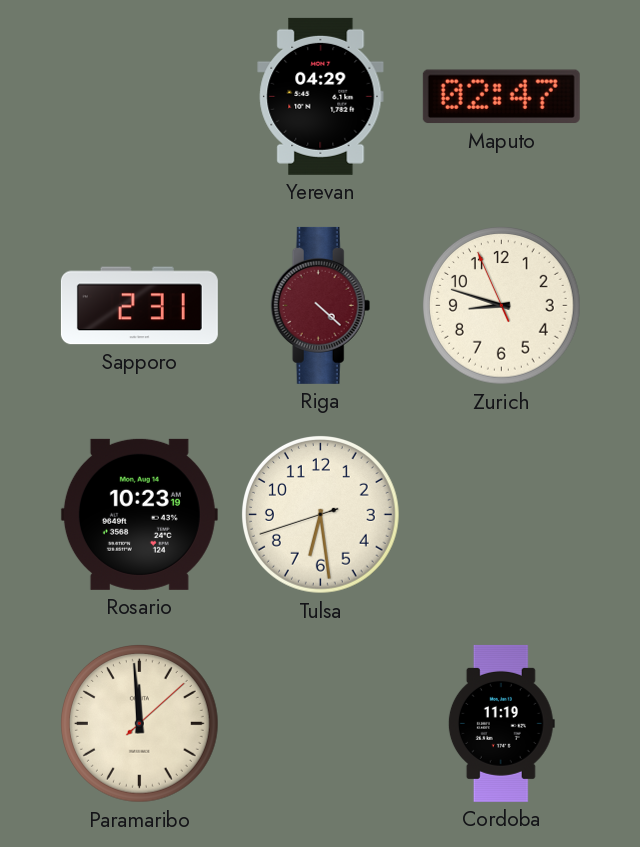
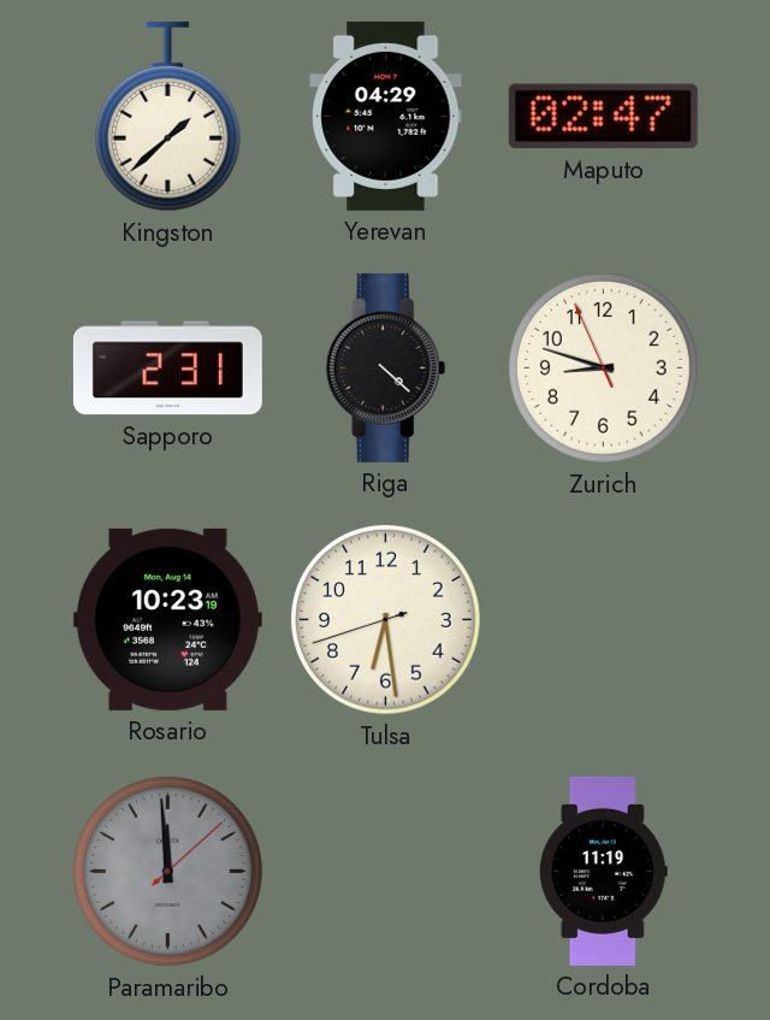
Kingston: none -> 1:38
Riga dial: burgundy -> black
Paramaribo dial: cream -> grey
